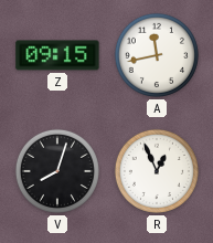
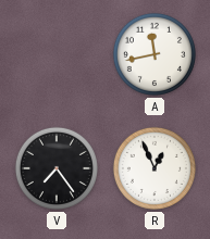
Z: 09:15 -> none
V: 8:03 -> 7:24
